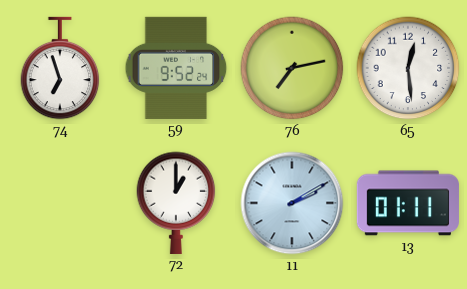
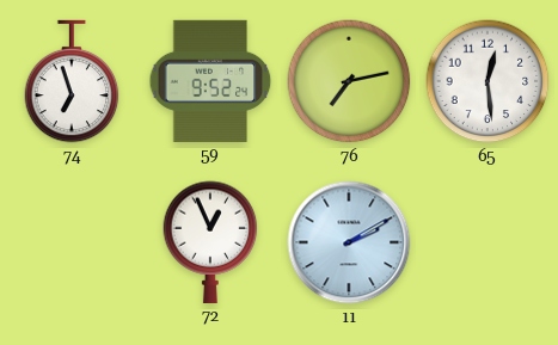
72: 1:00 -> 12:56
13: 01:11 -> none
